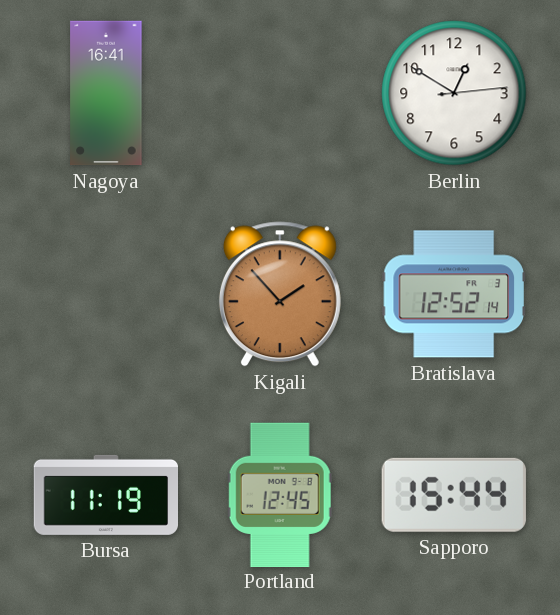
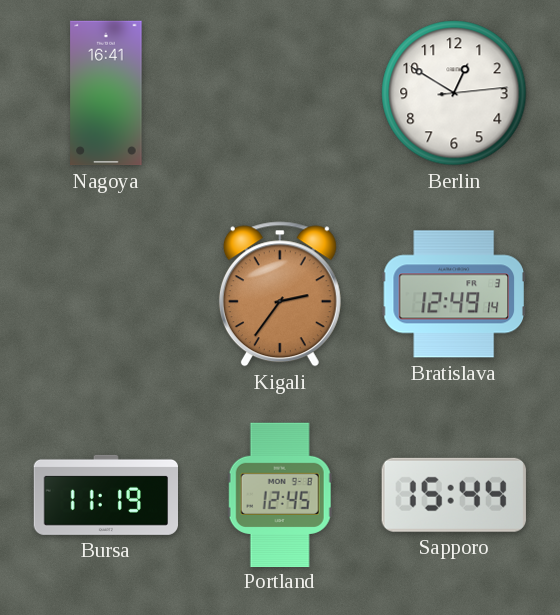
Kigali: 1:53 -> 2:36
Bratislava: 12:52 -> 12:49
